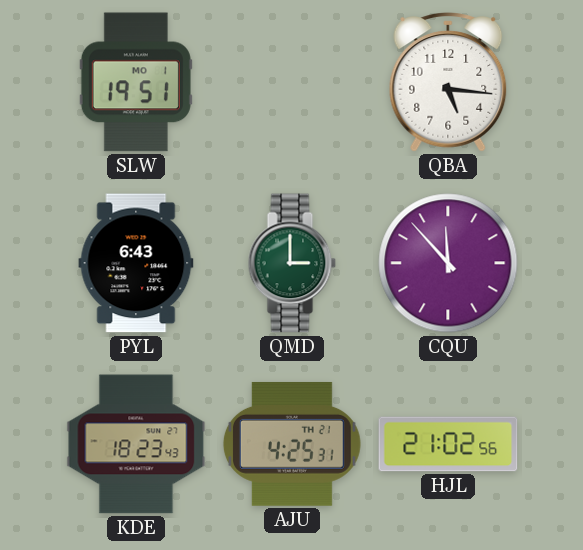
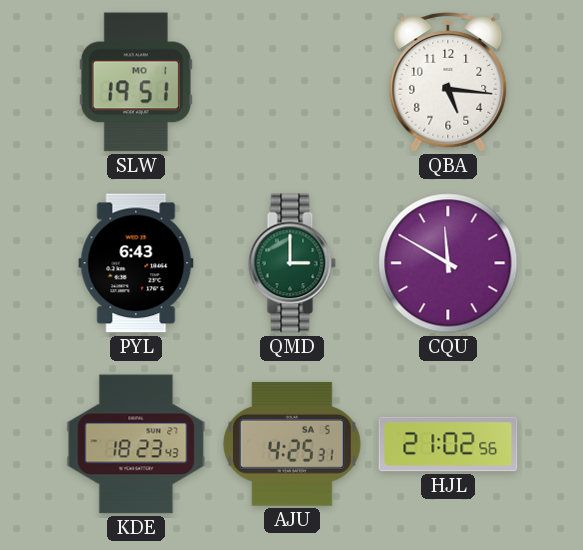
CQU: 11:53 -> 11:50
AJU date: TH 21 -> SA 5
